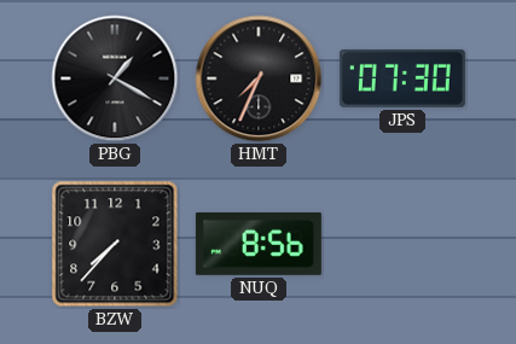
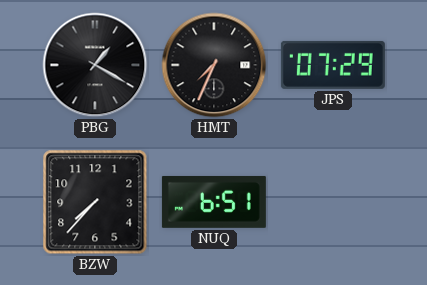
JPS: 07:30 -> 07:29
NUQ: 8:56 -> 6:51
